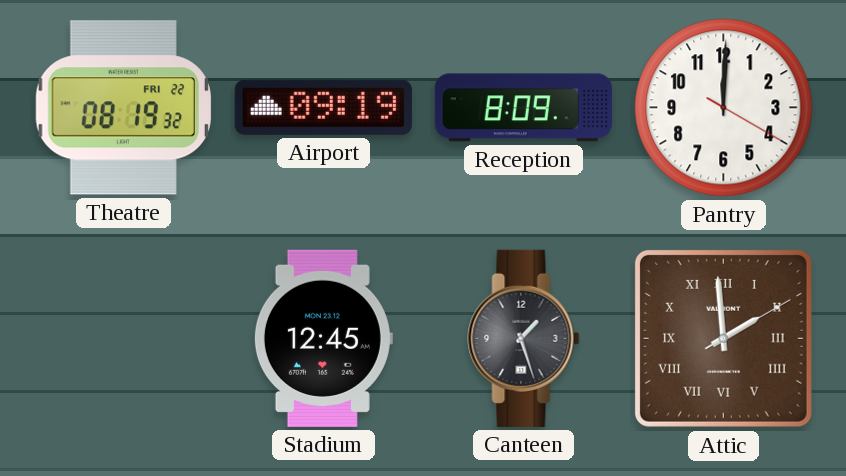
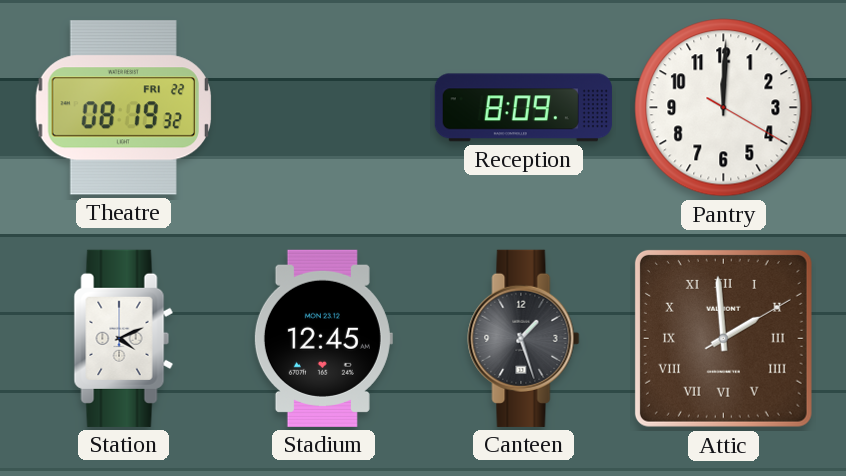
Airport: 09:19 -> none
Station: none -> 4:11
